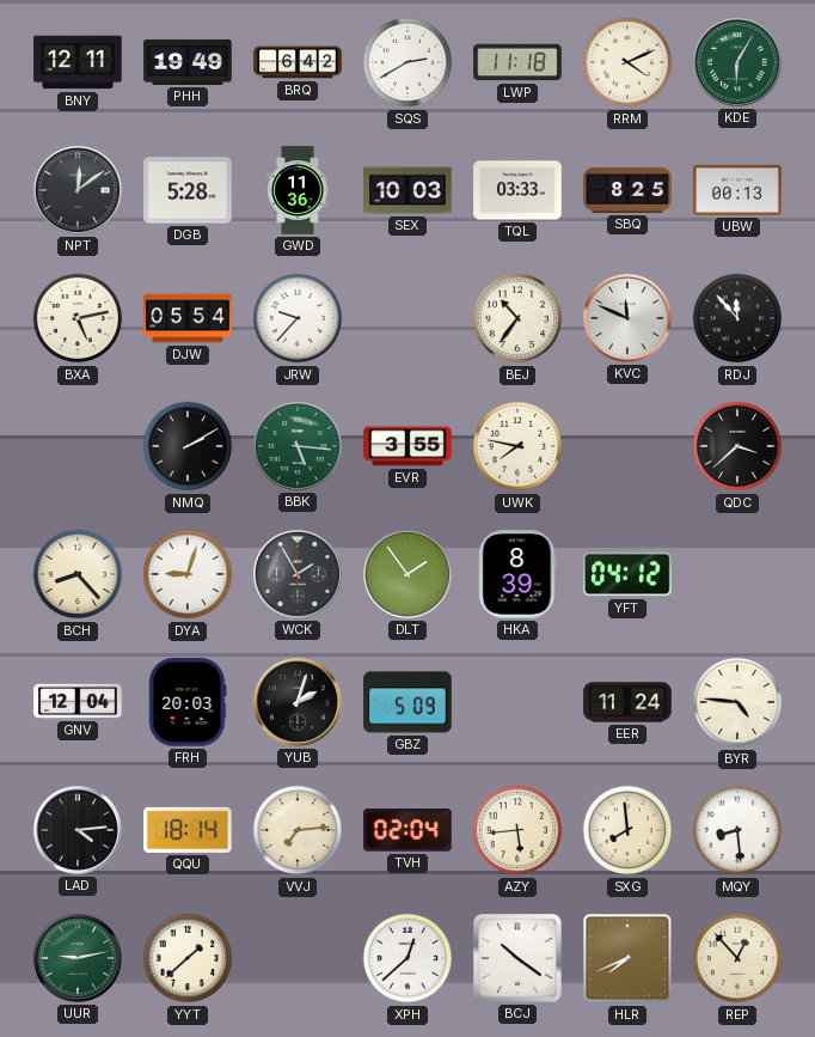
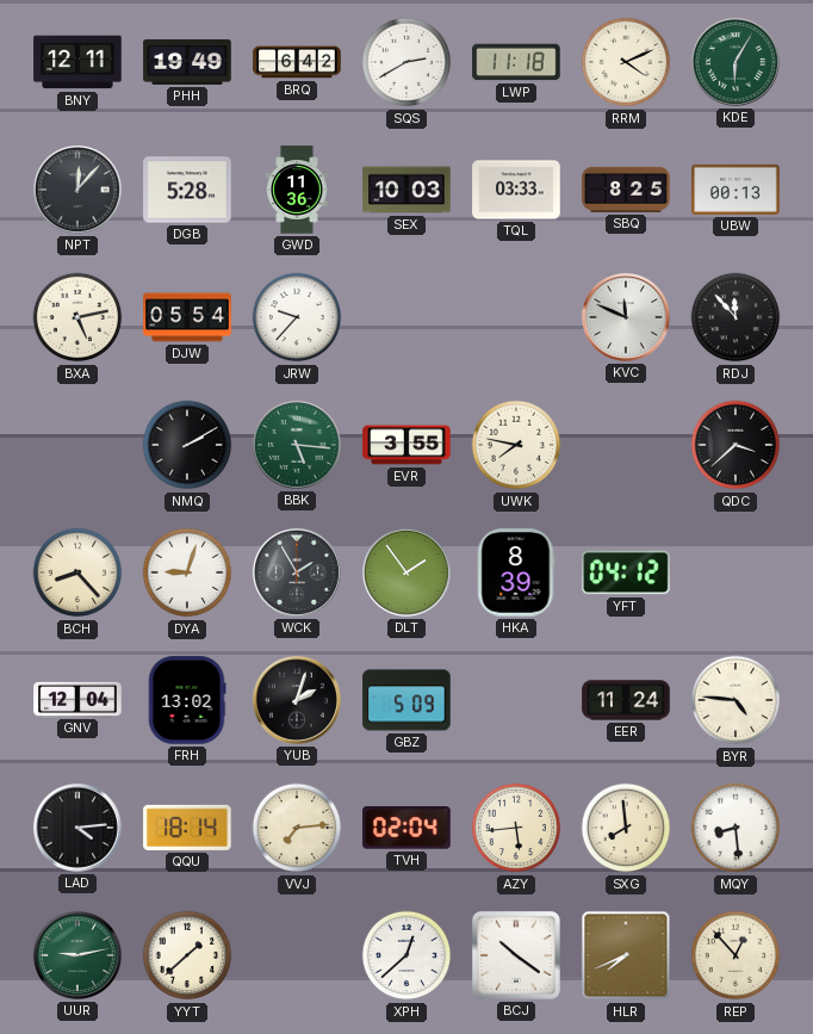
NPT: 12:09 -> 12:07
BEJ: 10:36 -> none
FRH: 20:03 -> 13:02
